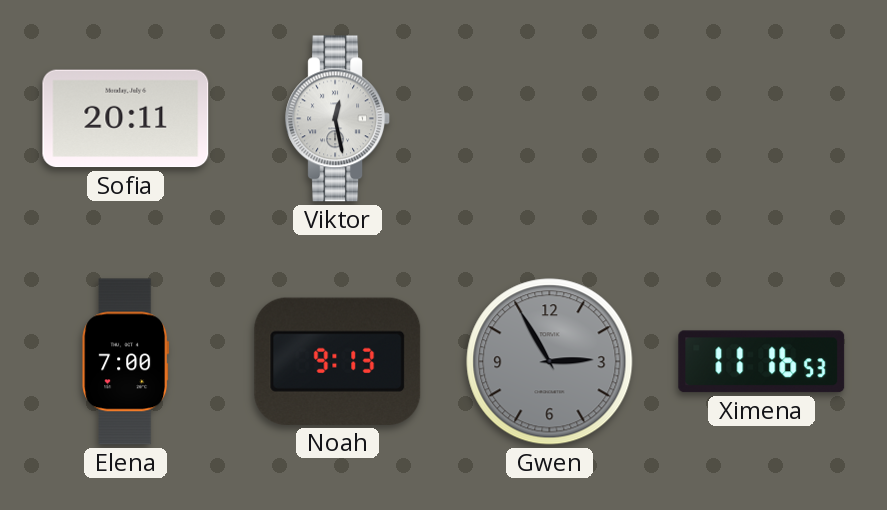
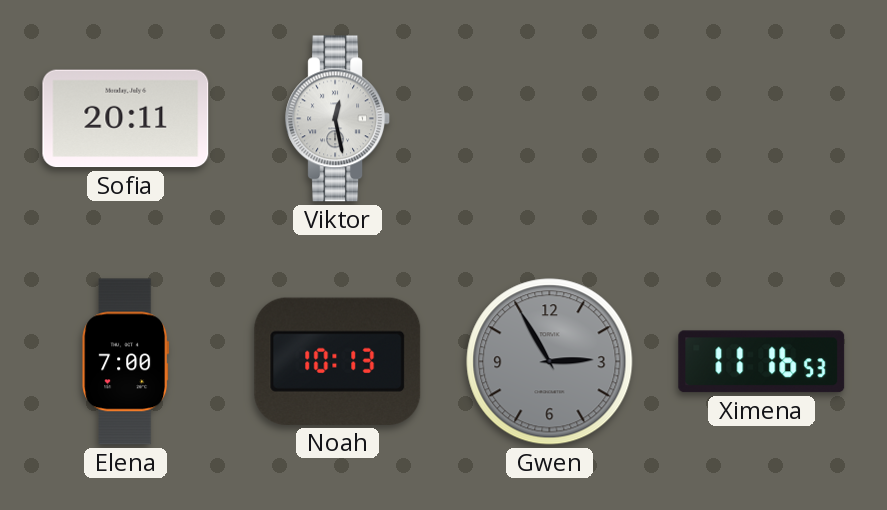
Noah: 9:13 -> 10:13
